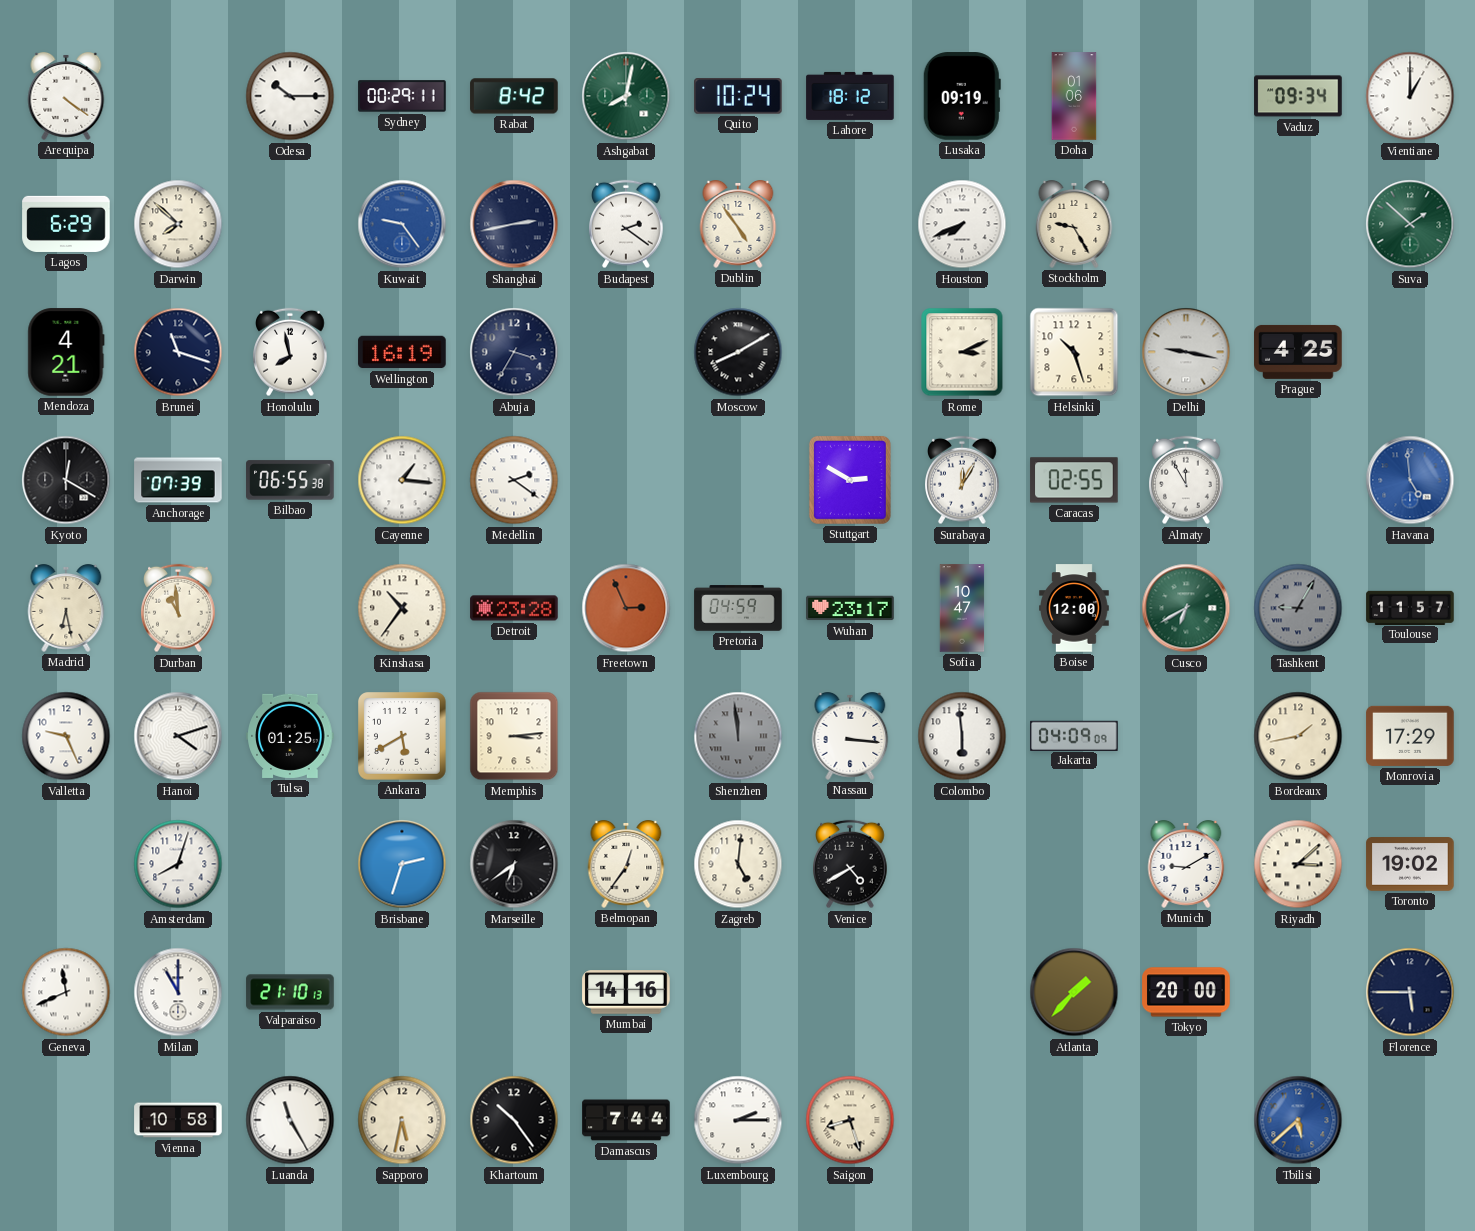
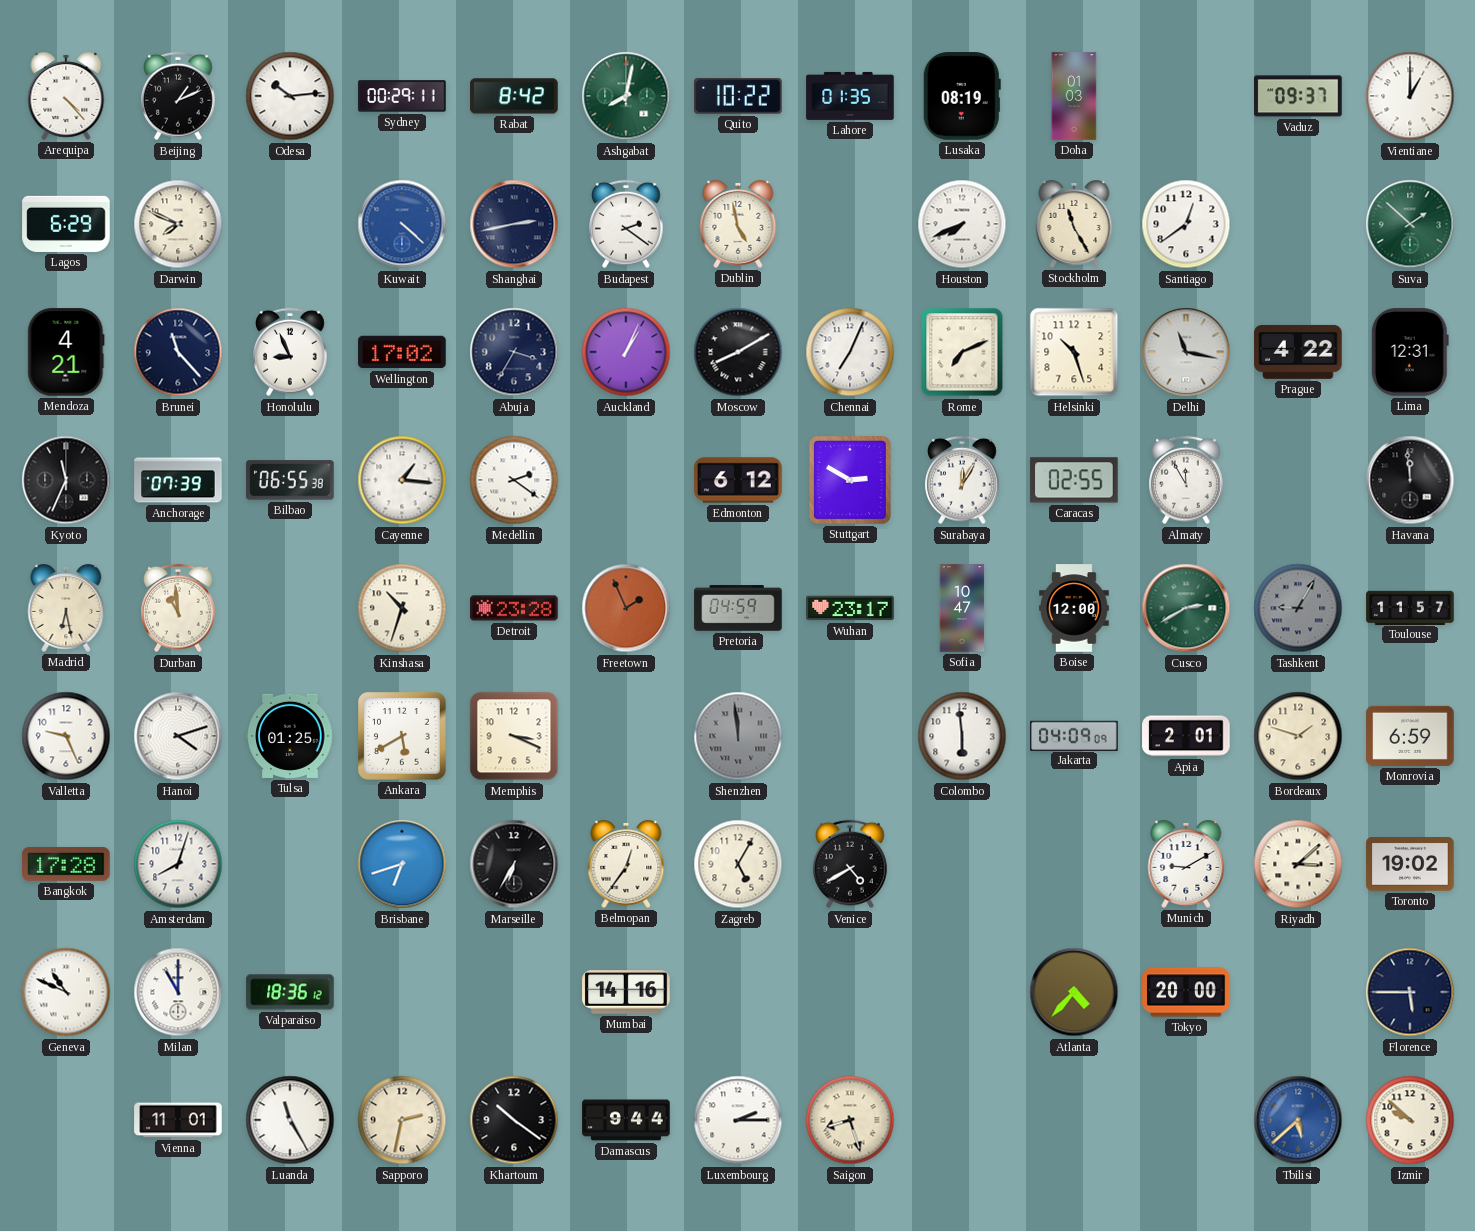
Arequipa: 4:21 -> 4:23
Beijing: none -> 1:11
Odesa: 10:15 -> 10:14
Quito: 10:24 -> 10:22
Lahore: 18:12 -> 01:35
Lusaka: 09:19 -> 08:19
Doha: 01:06 -> 01:03
Vaduz: 09:34 -> 09:37
Darwin: 7:52 -> 7:49
Kuwait: 9:24 -> 4:22
Dublin: 4:54 -> 4:58
Stockholm: 9:25 -> 11:25
Santiago: none -> 12:39
Brunei: 11:18 -> 11:23
Honolulu: 7:58 -> 8:56
Wellington: 16:19 -> 17:02
Auckland: none -> 1:04
Chennai: none -> 7:04
Rome: 3:11 -> 7:11
Delhi: 9:17 -> 11:17
Prague: 4:25 -> 4:22
Lima: none -> 12:31
Kyoto: 12:20 -> 11:34
Edmonton: none -> 6:12
Havana: 4:59 -> 11:59
Havana dial: blue -> black
Kinshasa: 10:36 -> 10:33
Freetown: 2:56 -> 1:56
Cusco: 6:40 -> 2:40
Memphis: 3:14 -> 3:19
Nassau: 3:16 -> none
Apia: none -> 2:01
Bordeaux: 1:43 -> 1:48
Monrovia: 17:29 -> 6:59
Bangkok: none -> 17:28
Brisbane: 2:33 -> 6:42
Marseille: 6:39 -> 6:35
Zagreb: 5:01 -> 5:05
Geneva: 11:41 -> 10:49
Valparaiso: 21:10 -> 18:36
Atlanta: 1:37 -> 4:37
Vienna: 10:58 -> 11:01
Sapporo: 5:32 -> 2:32
Khartoum: 10:24 -> 10:21
Damascus: 7:44 -> 9:44
Izmir: none -> 9:52
